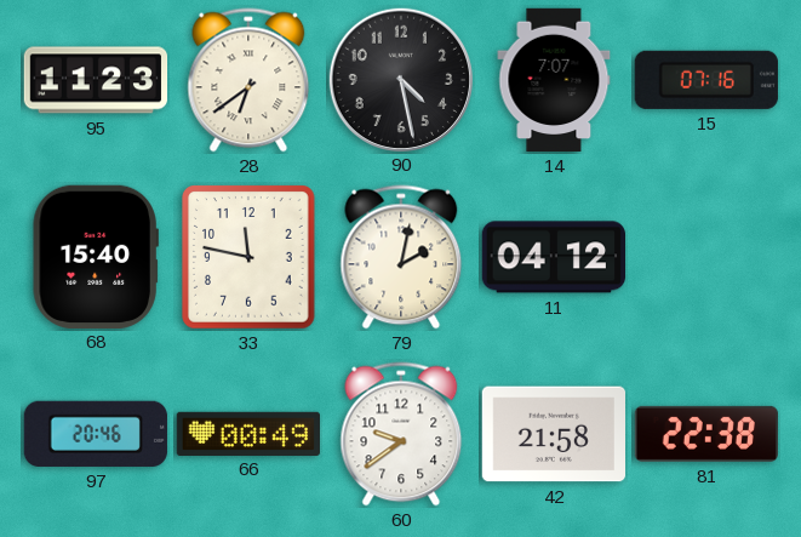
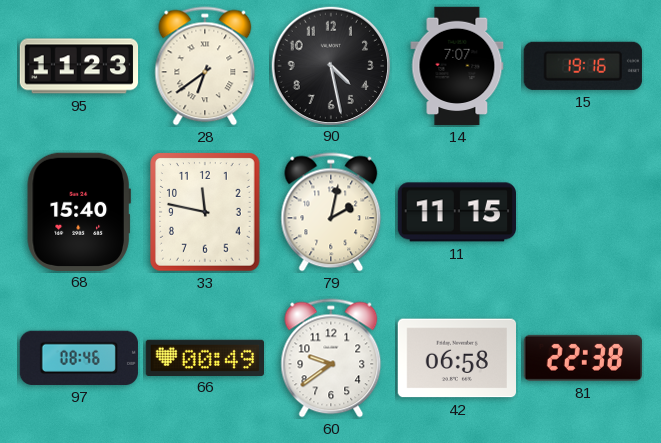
15: 07:16 -> 19:16
11: 04:12 -> 11:15
97: 20:46 -> 08:46
42: 21:58 -> 06:58
